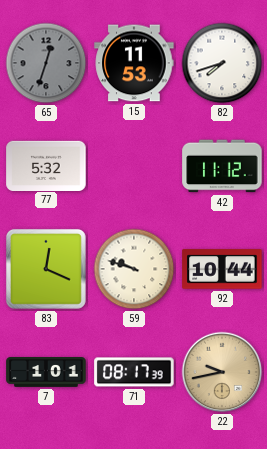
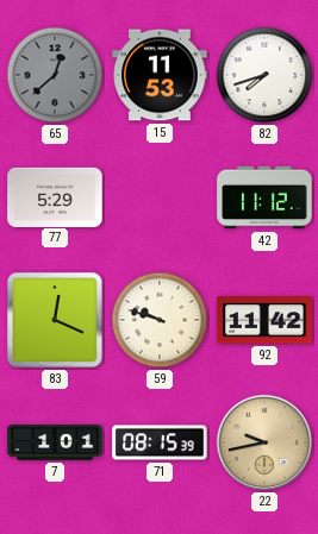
65: 12:33 -> 12:38
77: 5:32 -> 5:29
92: 10:44 -> 11:42
71: 08:17 -> 08:15
